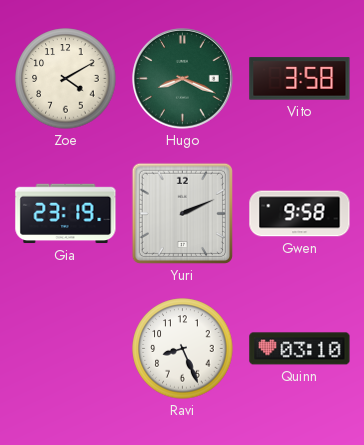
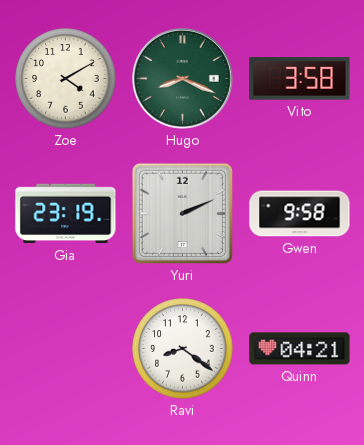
Ravi: 8:26 -> 8:21
Quinn: 03:10 -> 04:21
